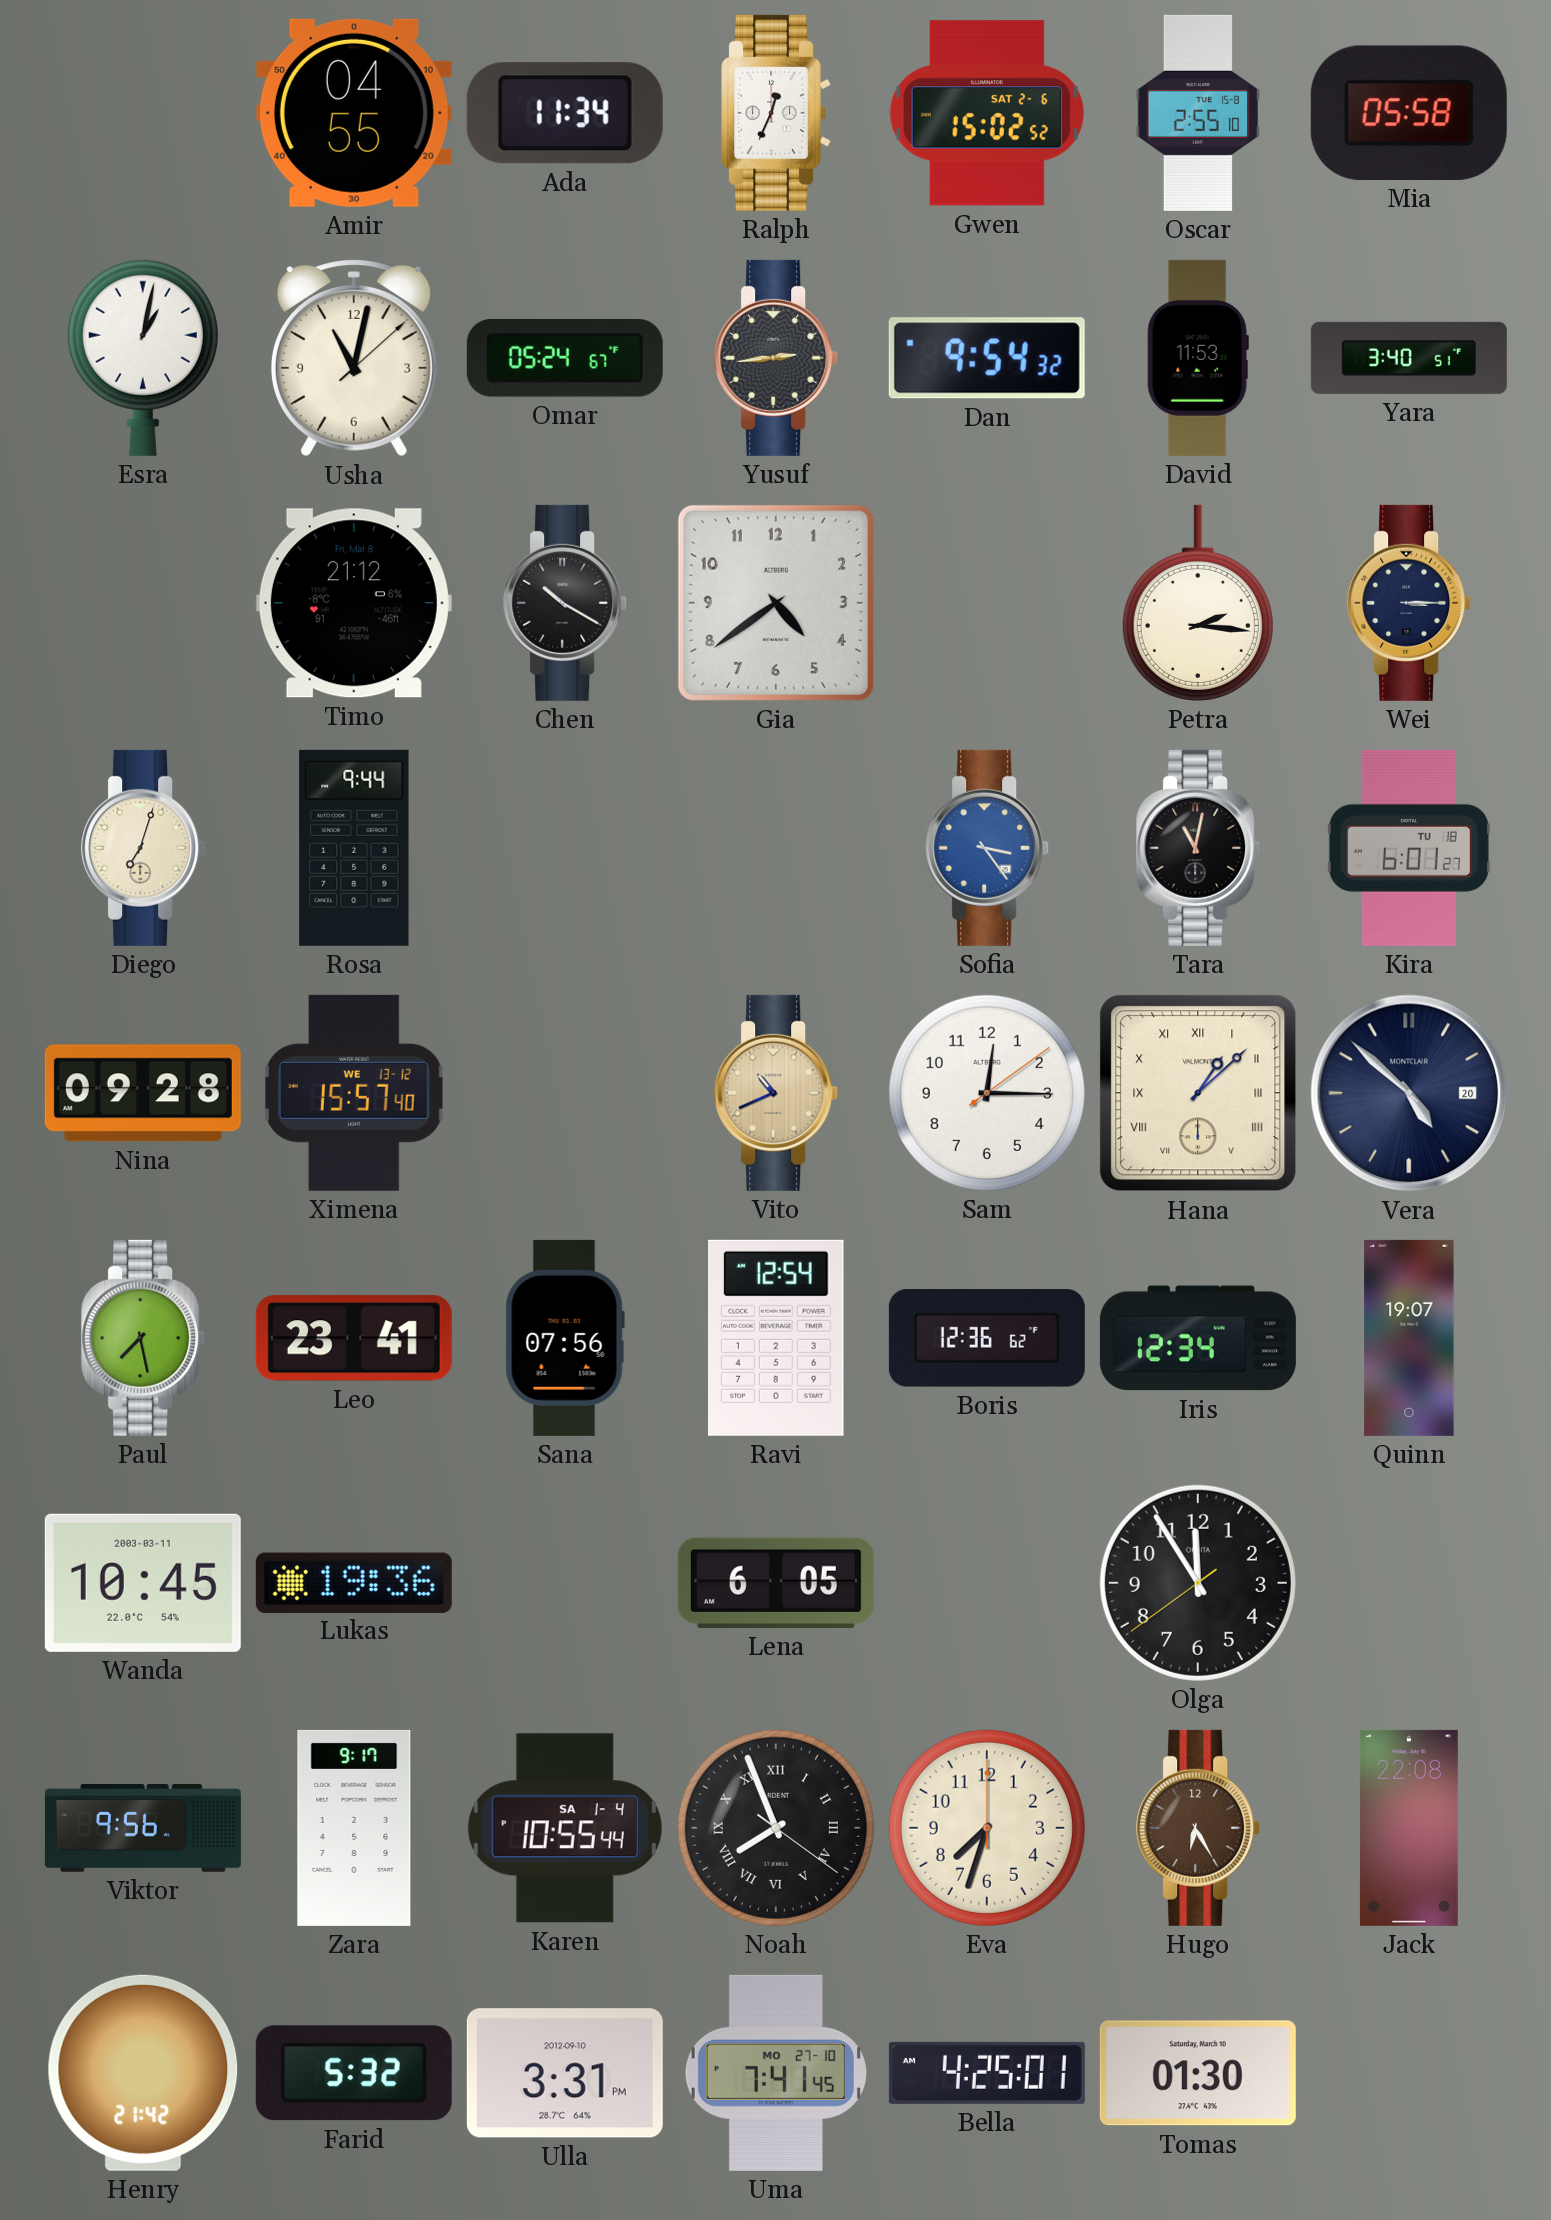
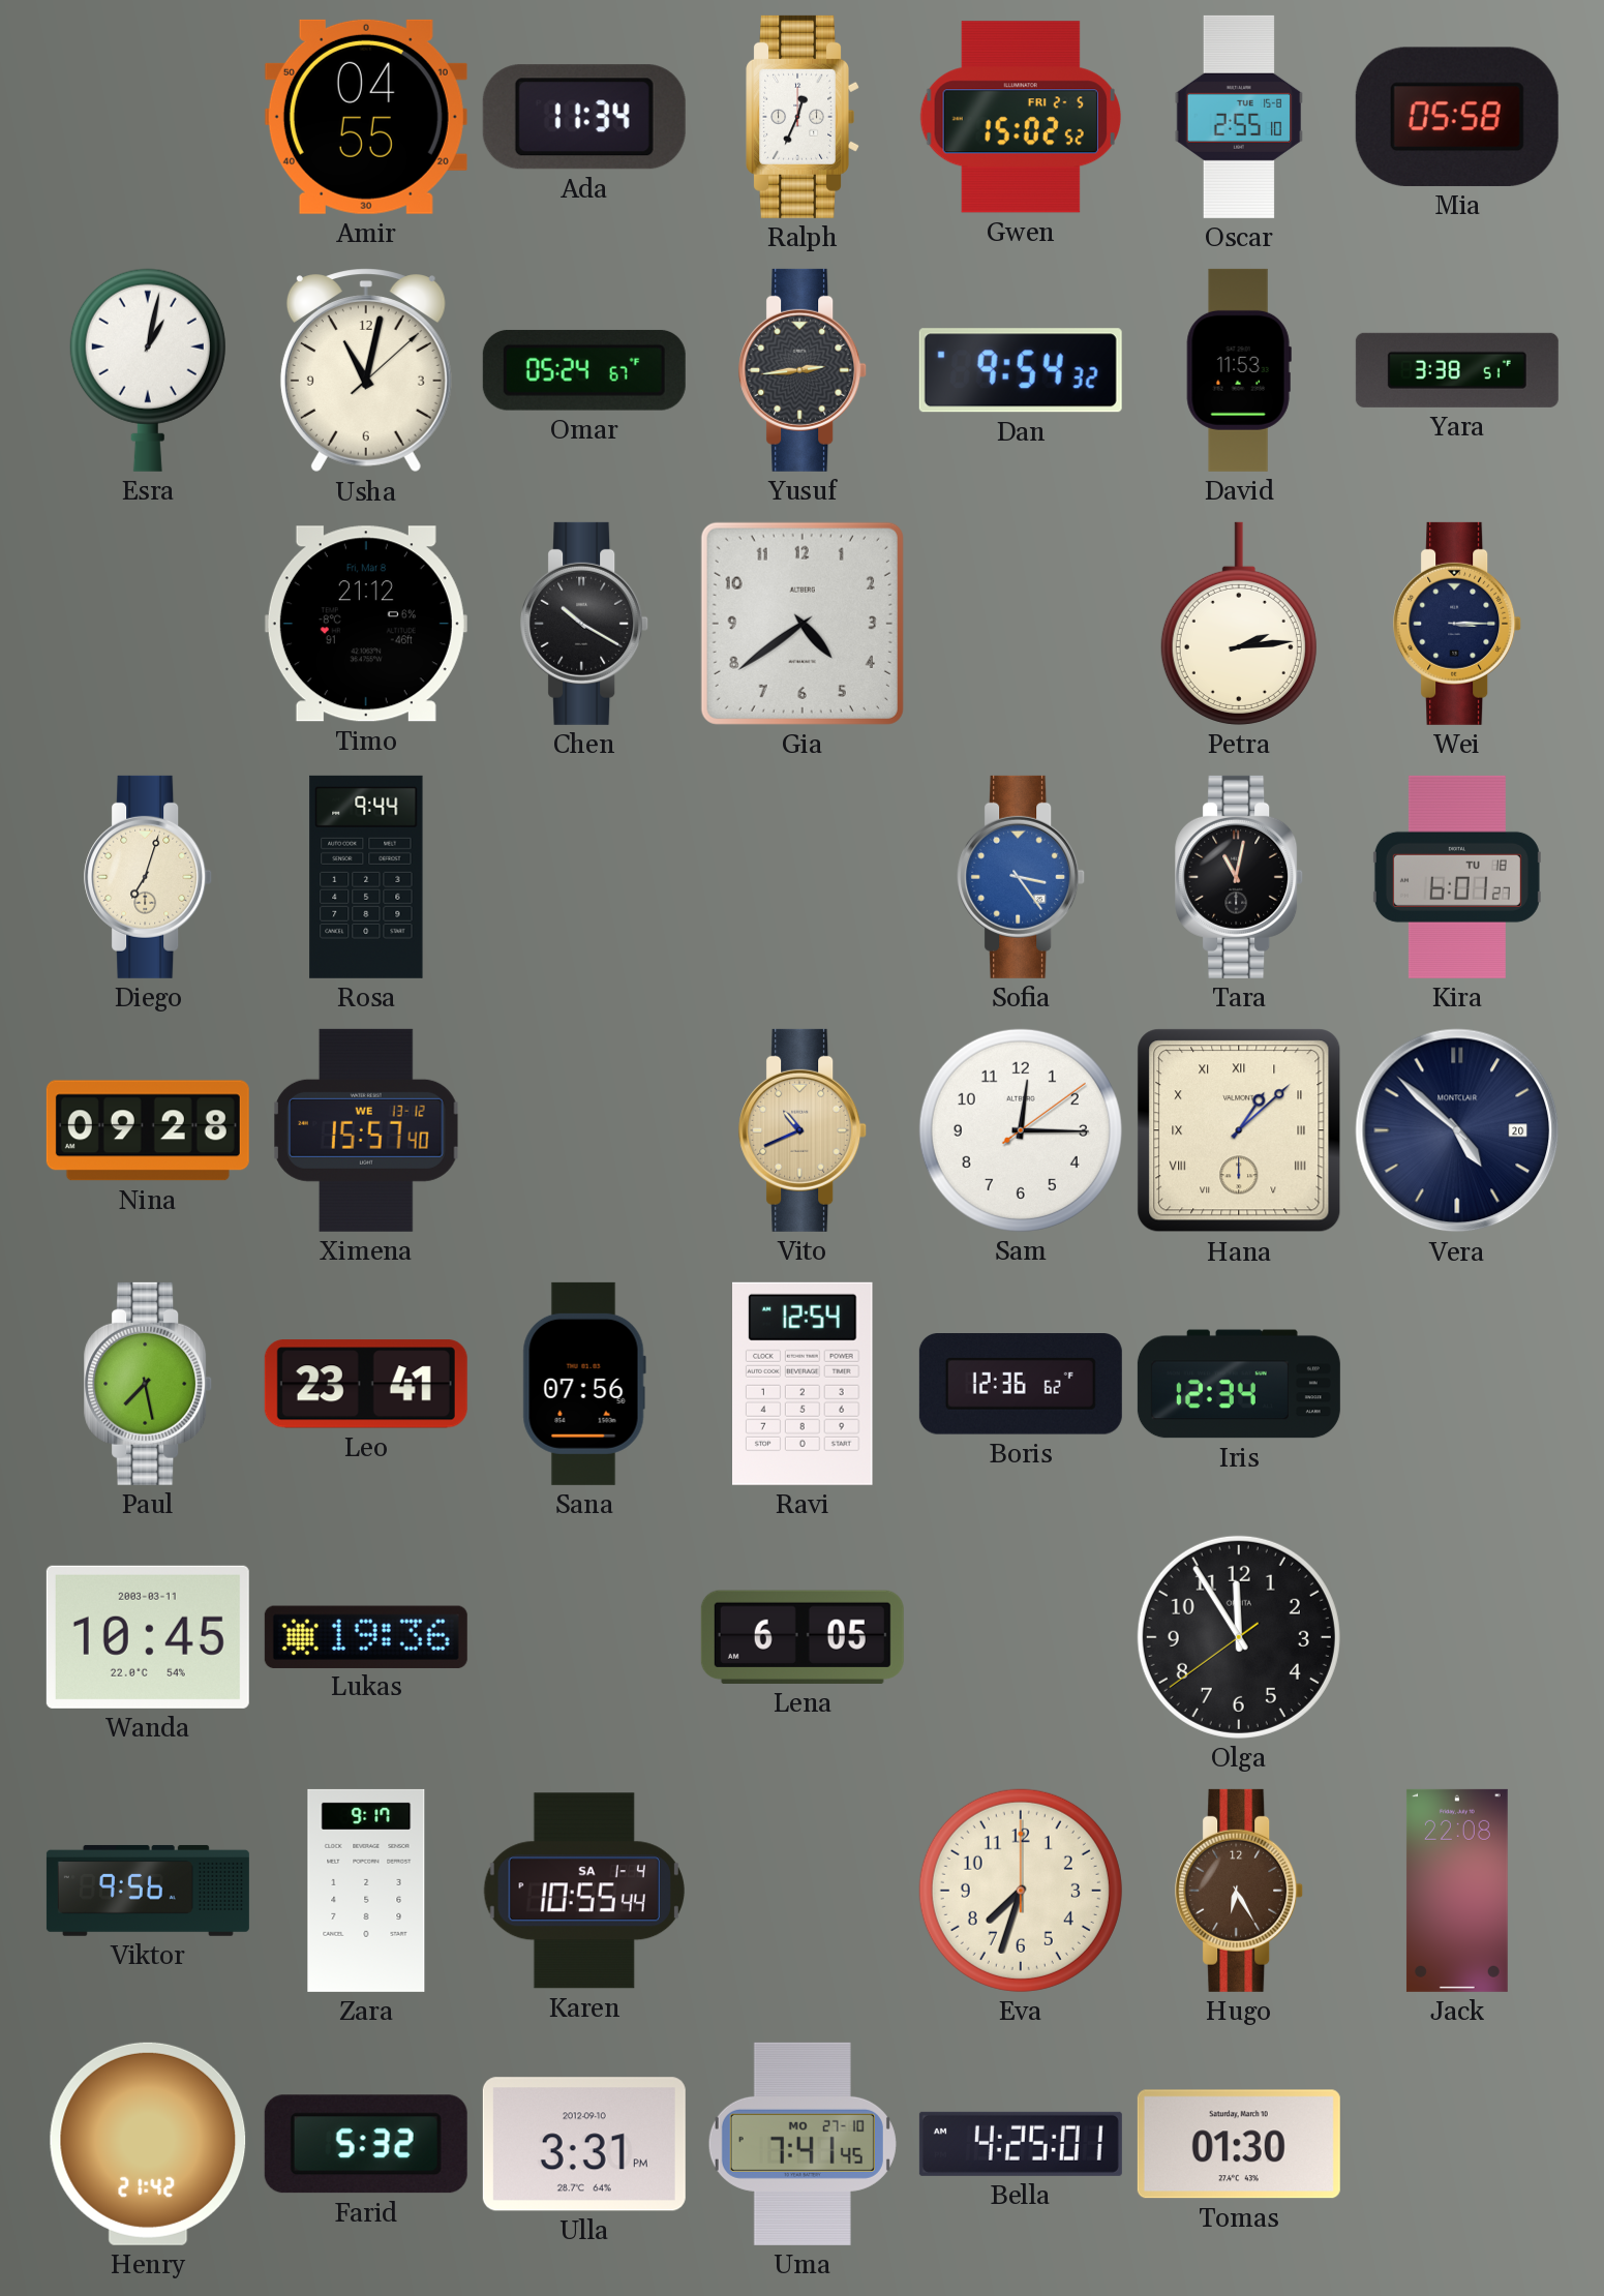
Gwen date: SAT 2-6 -> FRI 2-5
Yara: 3:40 -> 3:38
Petra: 2:16 -> 2:14
Quinn: 19:07 -> none
Noah: 7:56 -> none
